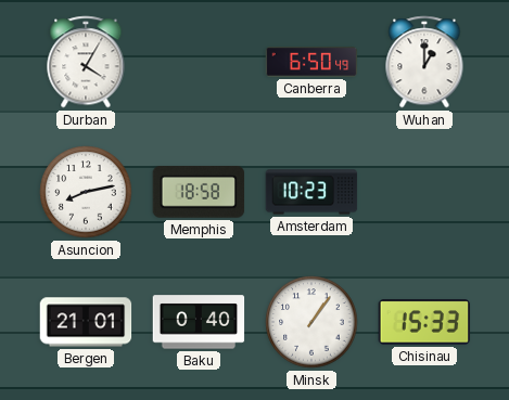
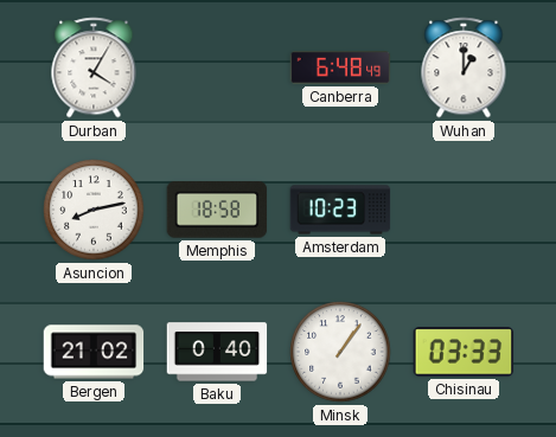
Canberra: 6:50 -> 6:48
Bergen: 21:01 -> 21:02
Chisinau: 15:33 -> 03:33
